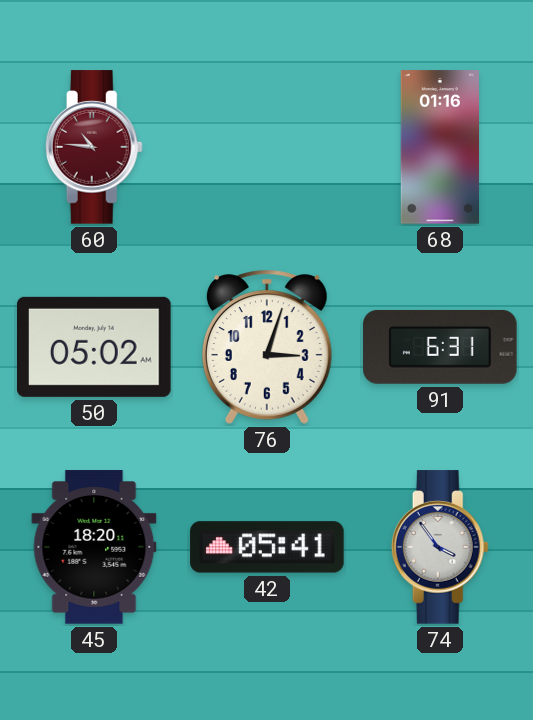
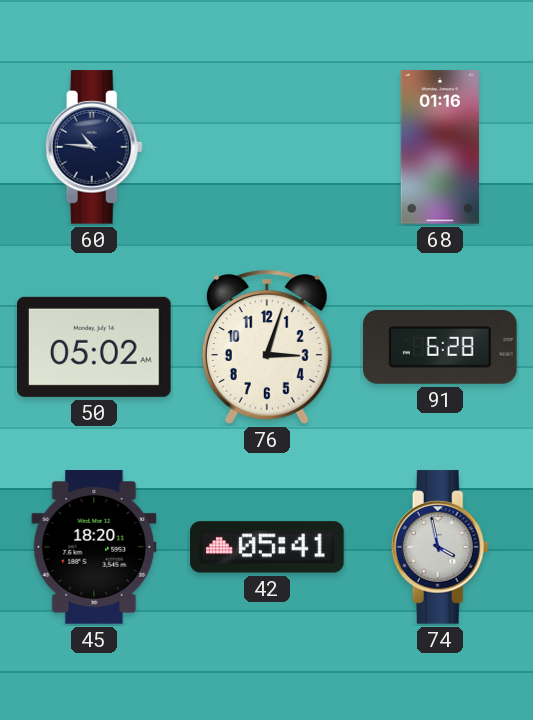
60 dial: burgundy -> navy
91: 6:31 -> 6:28
74: 3:54 -> 3:58
